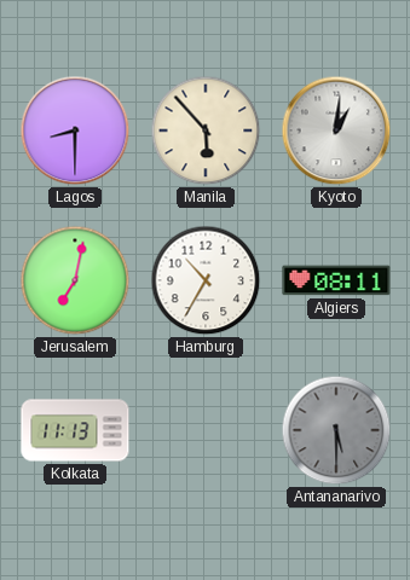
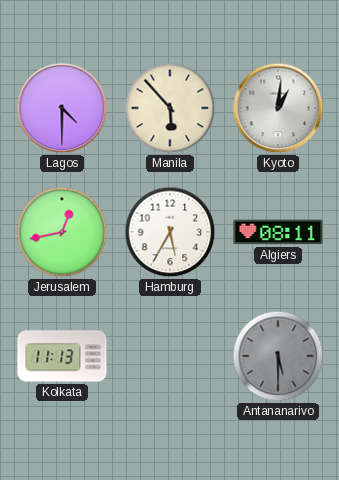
Lagos: 8:30 -> 4:30
Jerusalem: 7:02 -> 12:43
Hamburg: 10:35 -> 5:35
